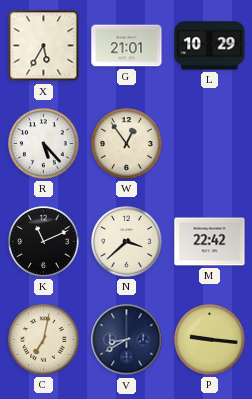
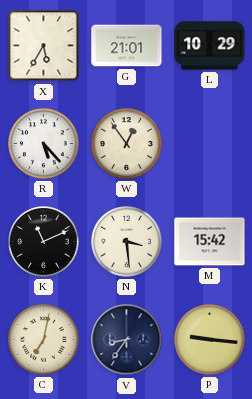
N: 3:38 -> 3:29
M: 22:42 -> 15:42
V: 8:40 -> 8:36
